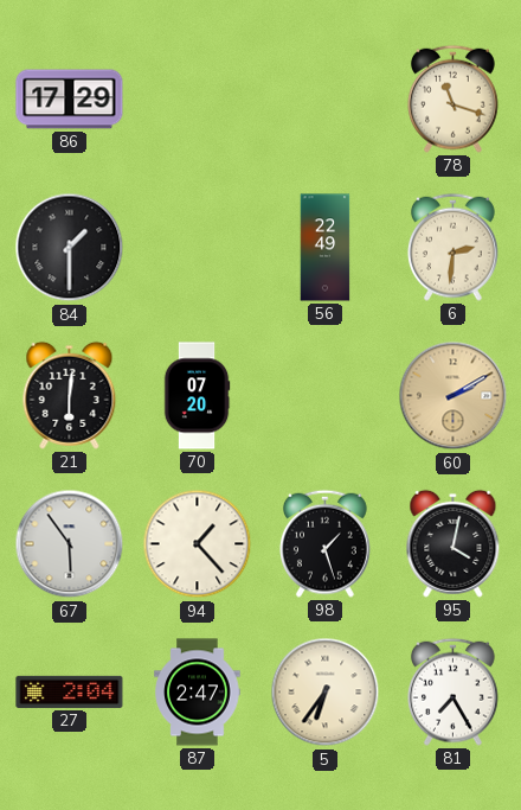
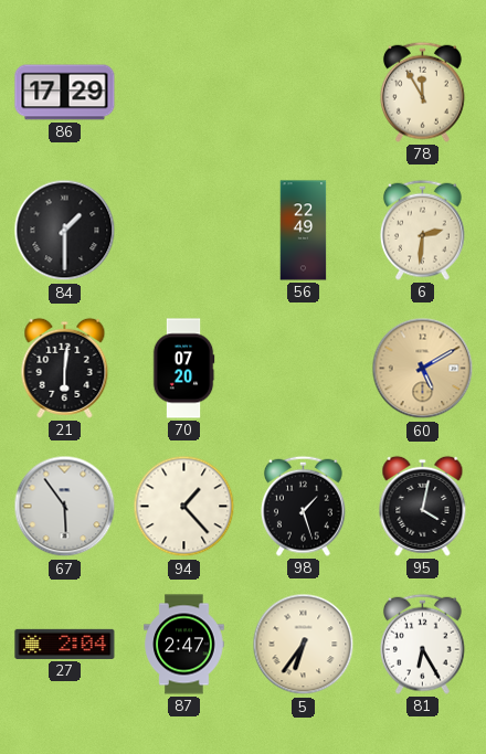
78: 11:18 -> 11:55
60: 2:10 -> 5:10
81: 7:25 -> 6:25
